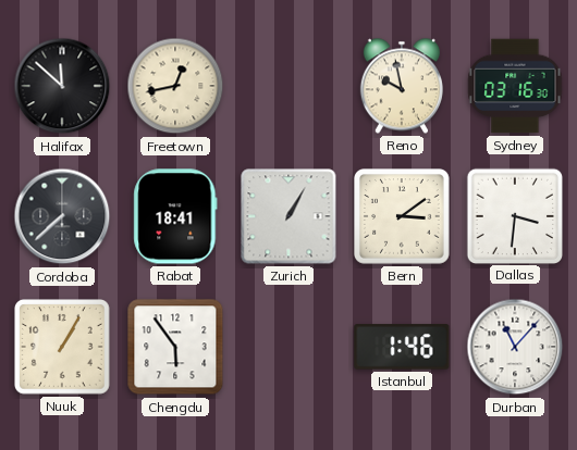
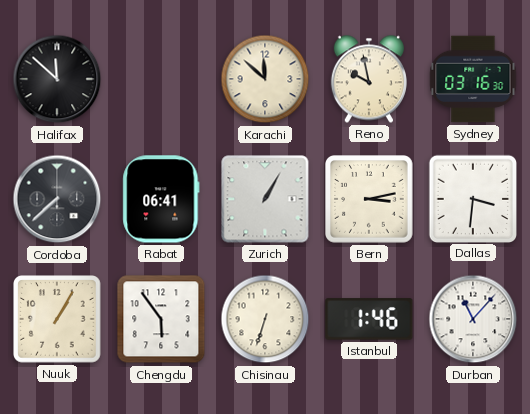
Freetown: 12:43 -> none
Karachi: none -> 11:52
Rabat: 18:41 -> 06:41
Bern: 3:09 -> 3:13
Chisinau: none -> 6:33
